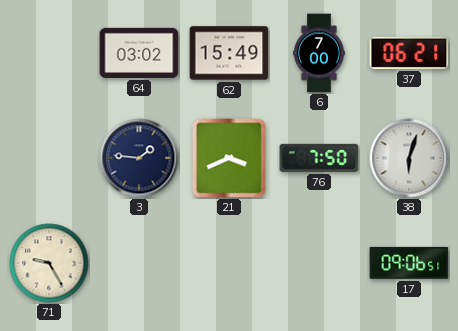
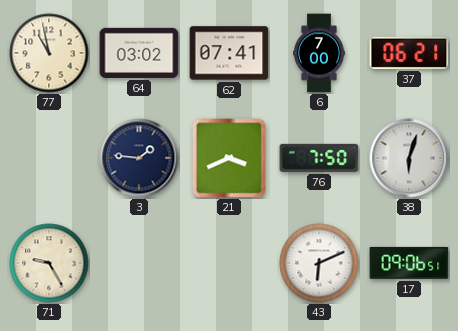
77: none -> 10:58
62: 15:49 -> 07:41
43: none -> 6:11
